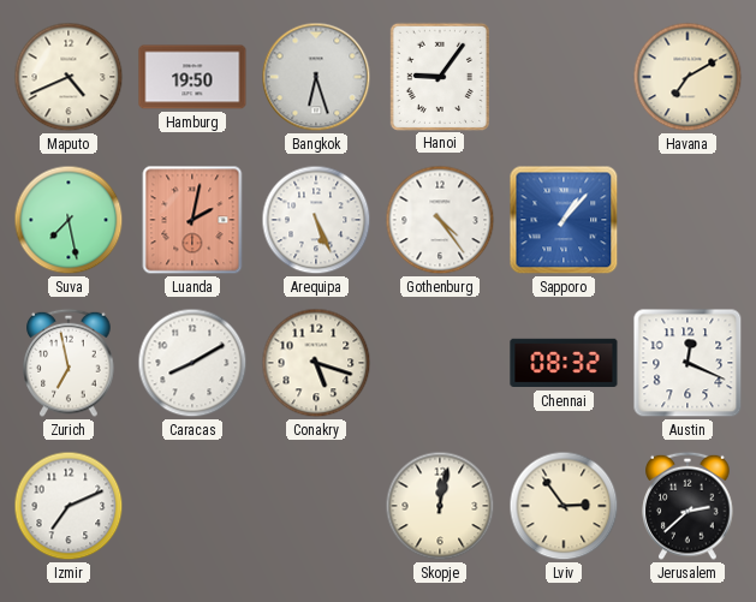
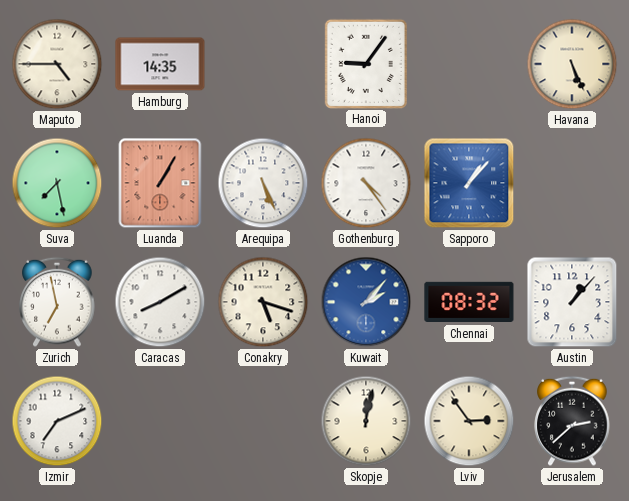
Maputo: 4:41 -> 4:45
Hamburg: 19:50 -> 14:35
Bangkok: 6:27 -> none
Havana: 7:10 -> 5:26
Luanda: 2:02 -> 1:05
Kuwait: none -> 2:07
Austin: 12:19 -> 1:07
